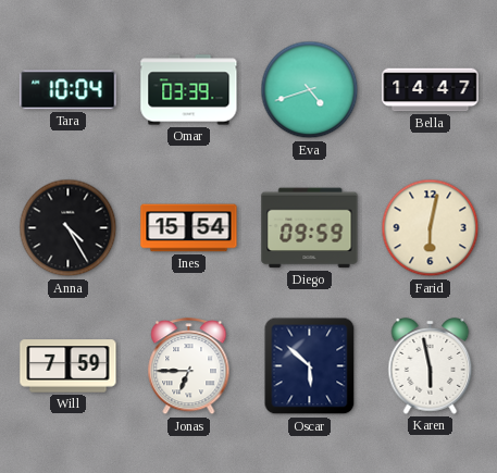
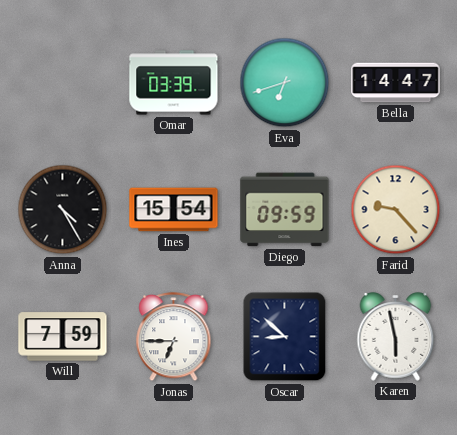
Tara: 10:04 -> none
Eva: 4:42 -> 6:42
Farid: 6:02 -> 9:23
Oscar: 5:52 -> 8:52
